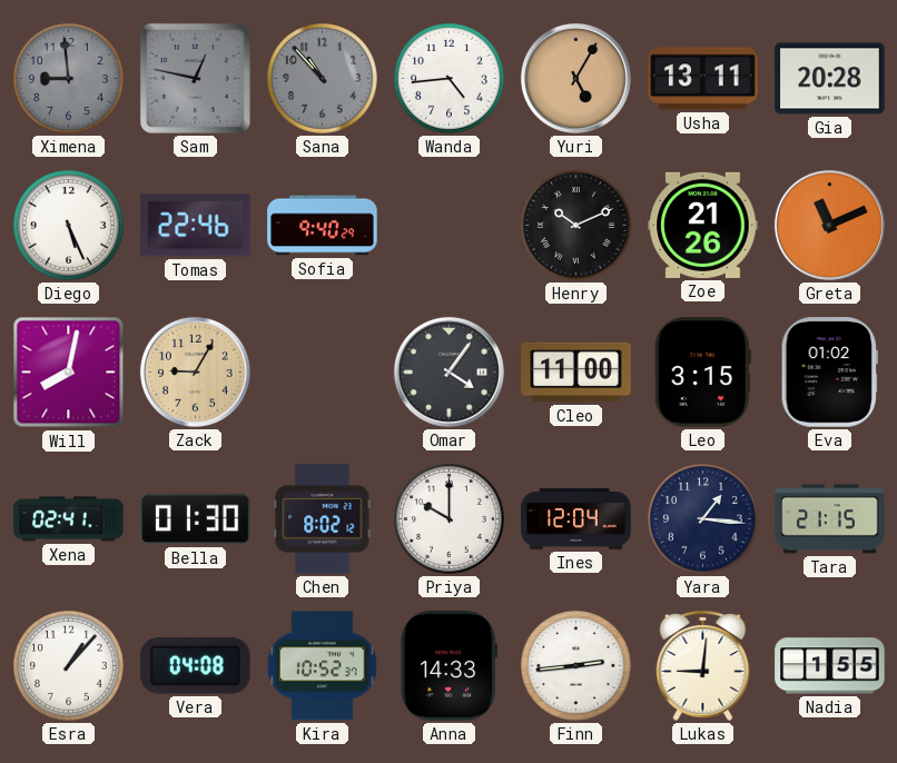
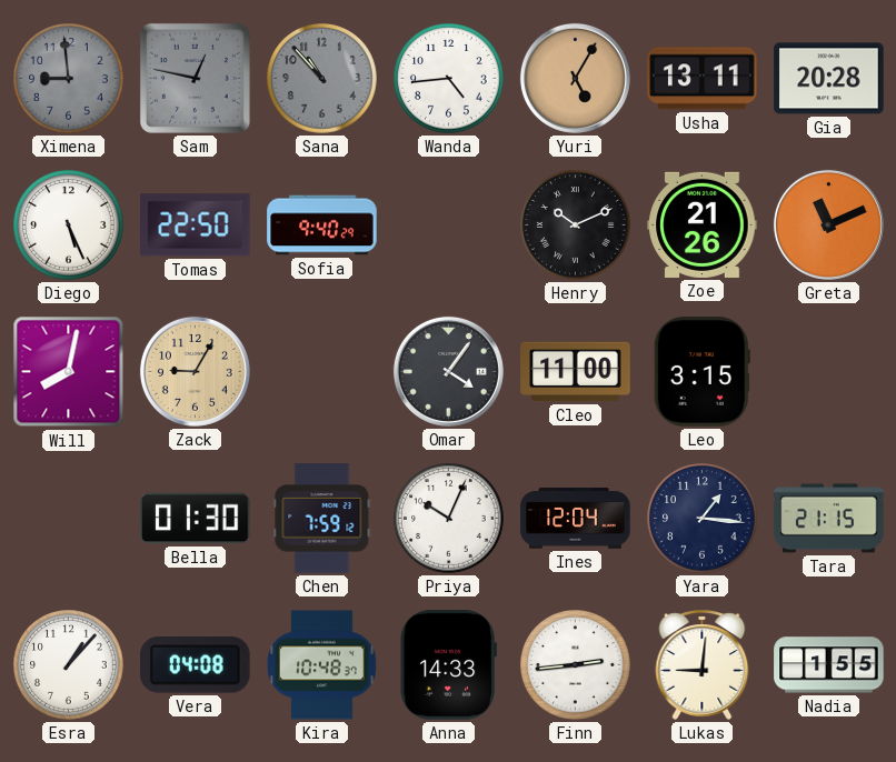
Tomas: 22:46 -> 22:50
Eva: 01:02 -> none
Xena: 02:41 -> none
Chen: 8:02 -> 7:59
Priya: 10:00 -> 10:04
Kira: 10:52 -> 10:48
